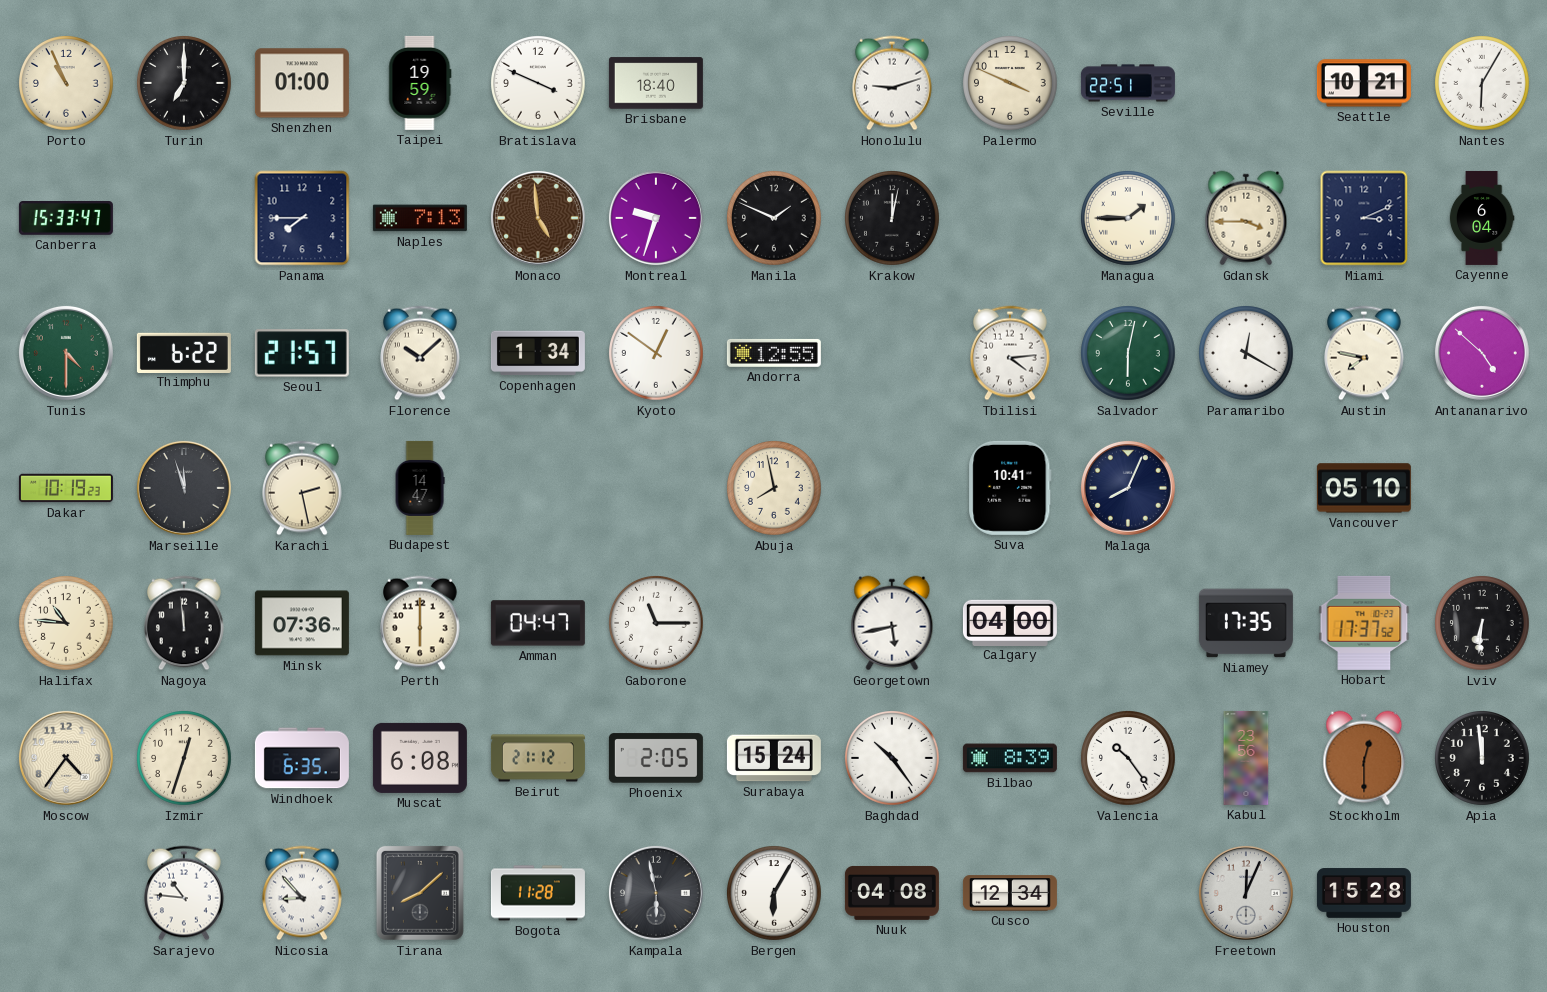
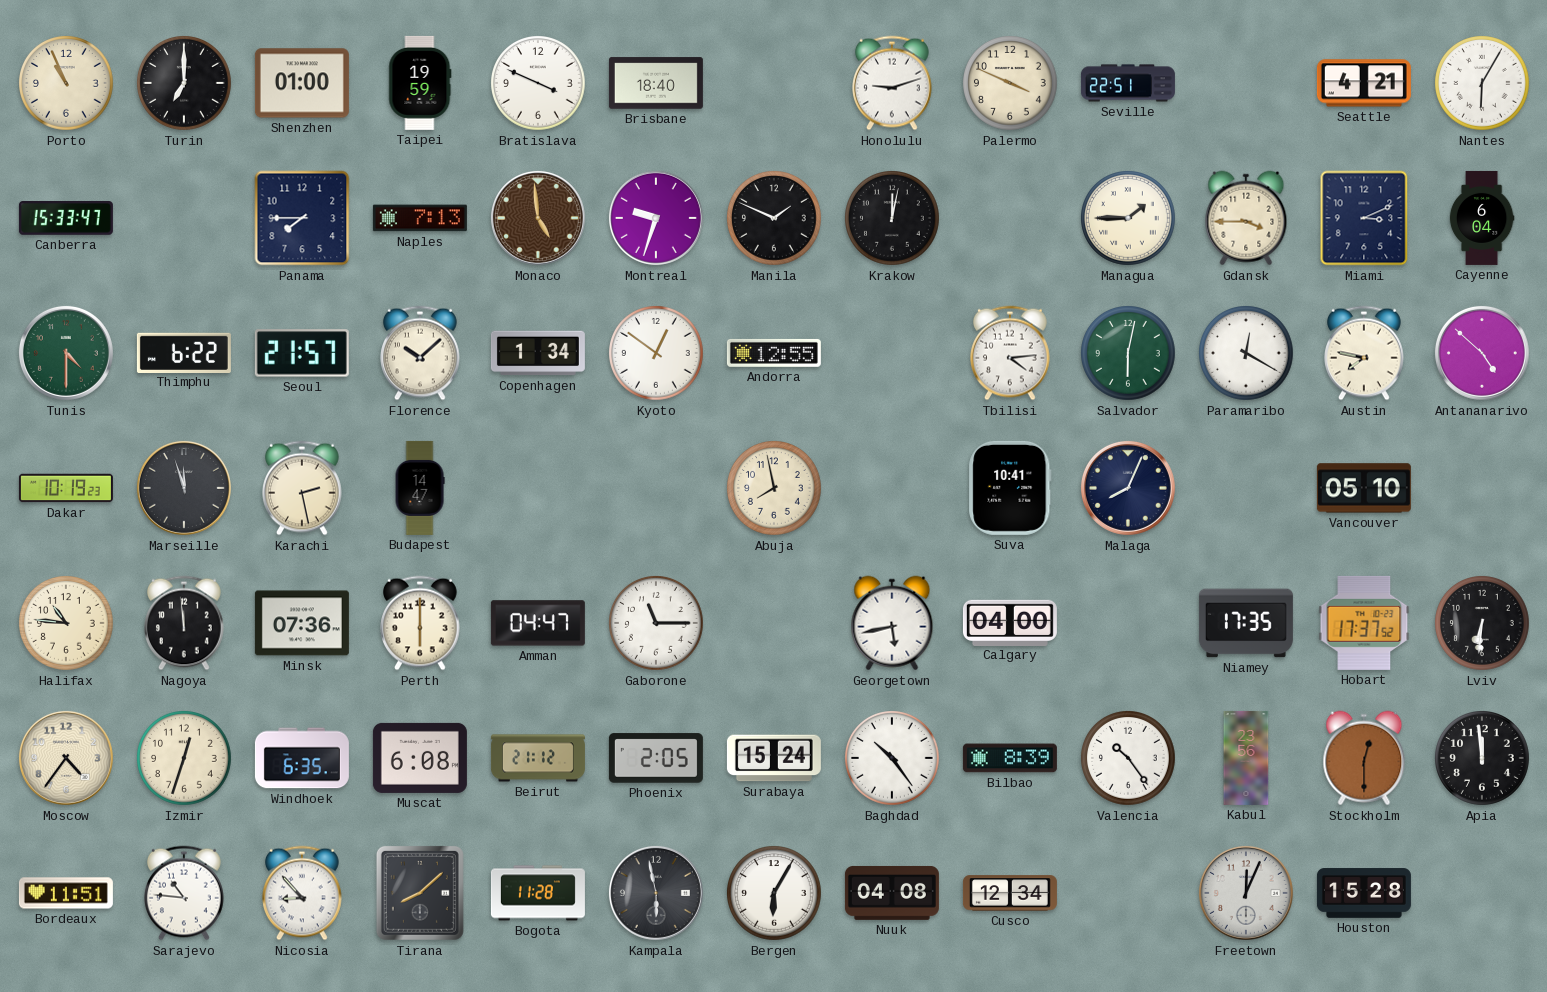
Seattle: 10:21 -> 4:21
Bordeaux: none -> 11:51
